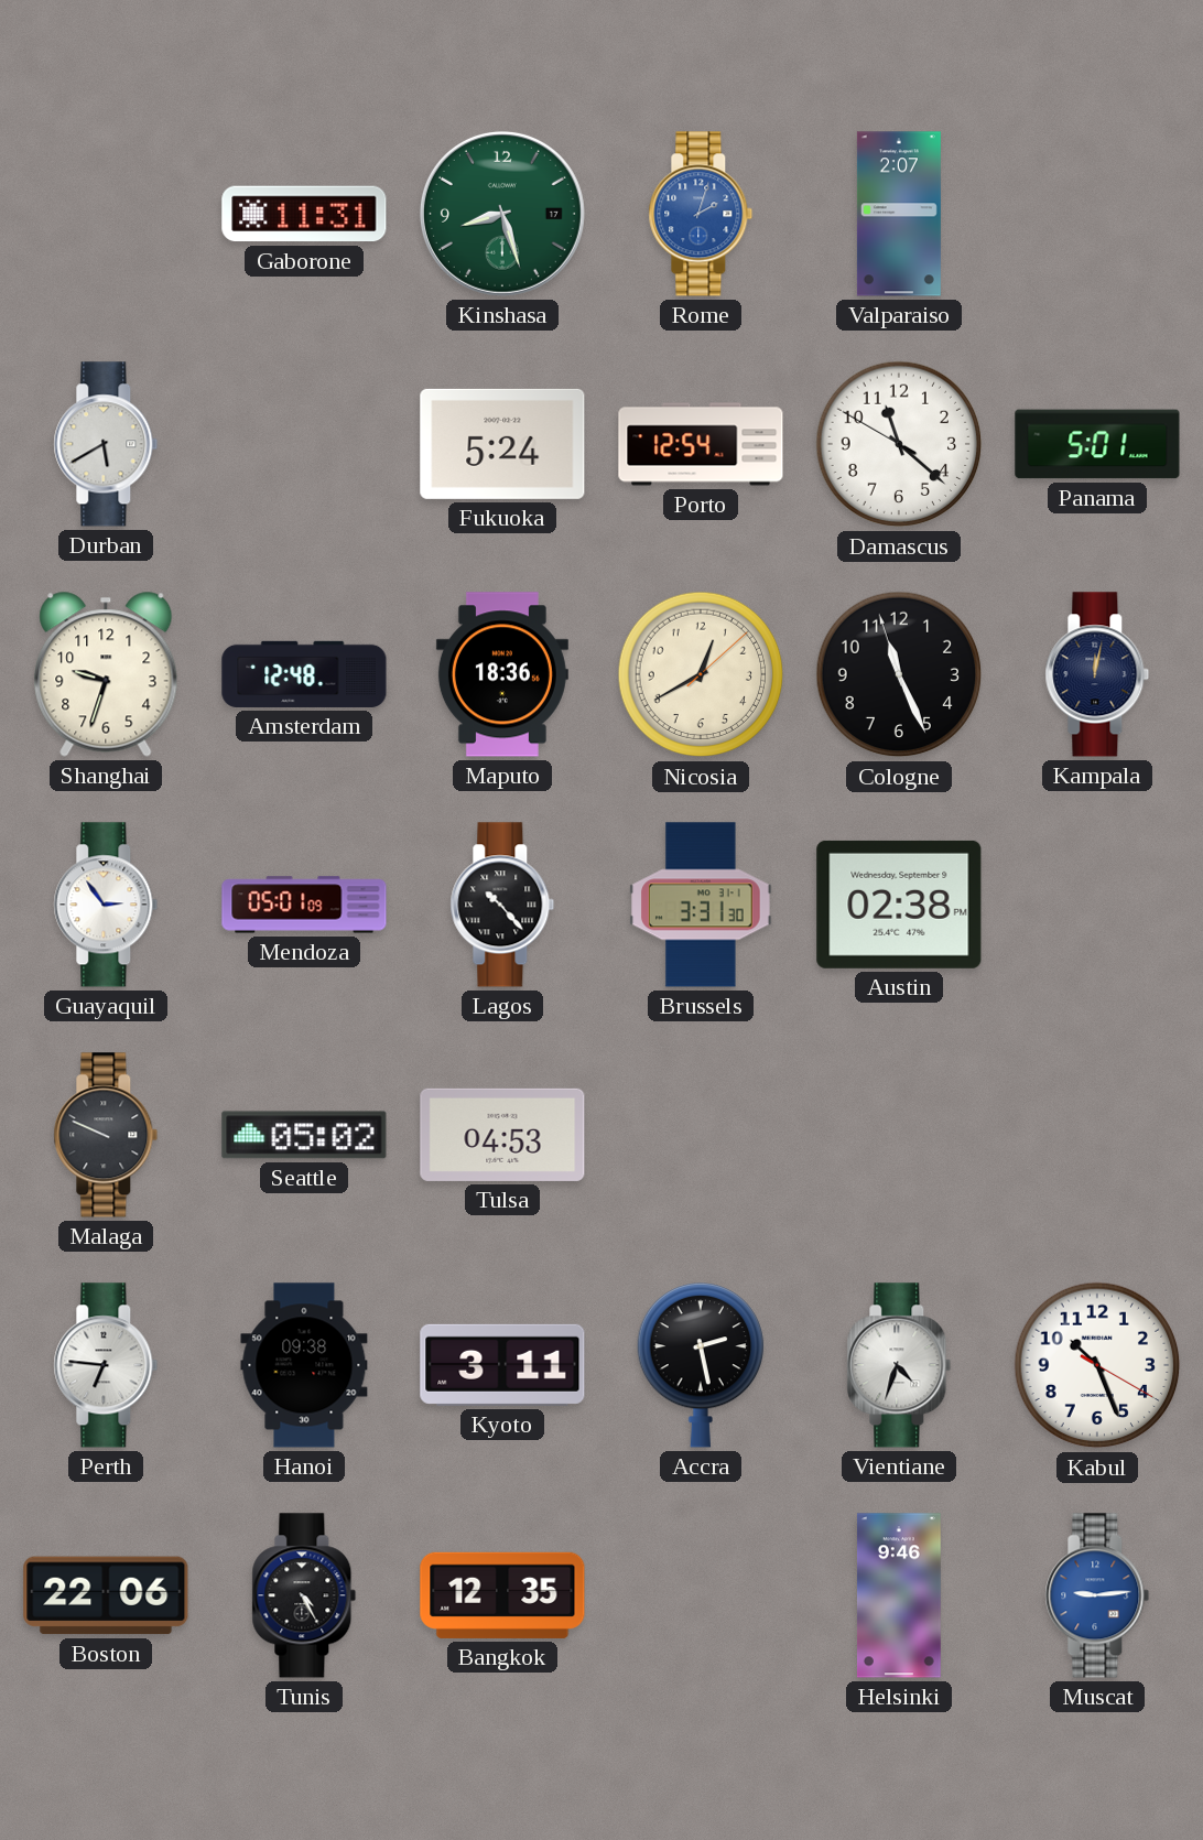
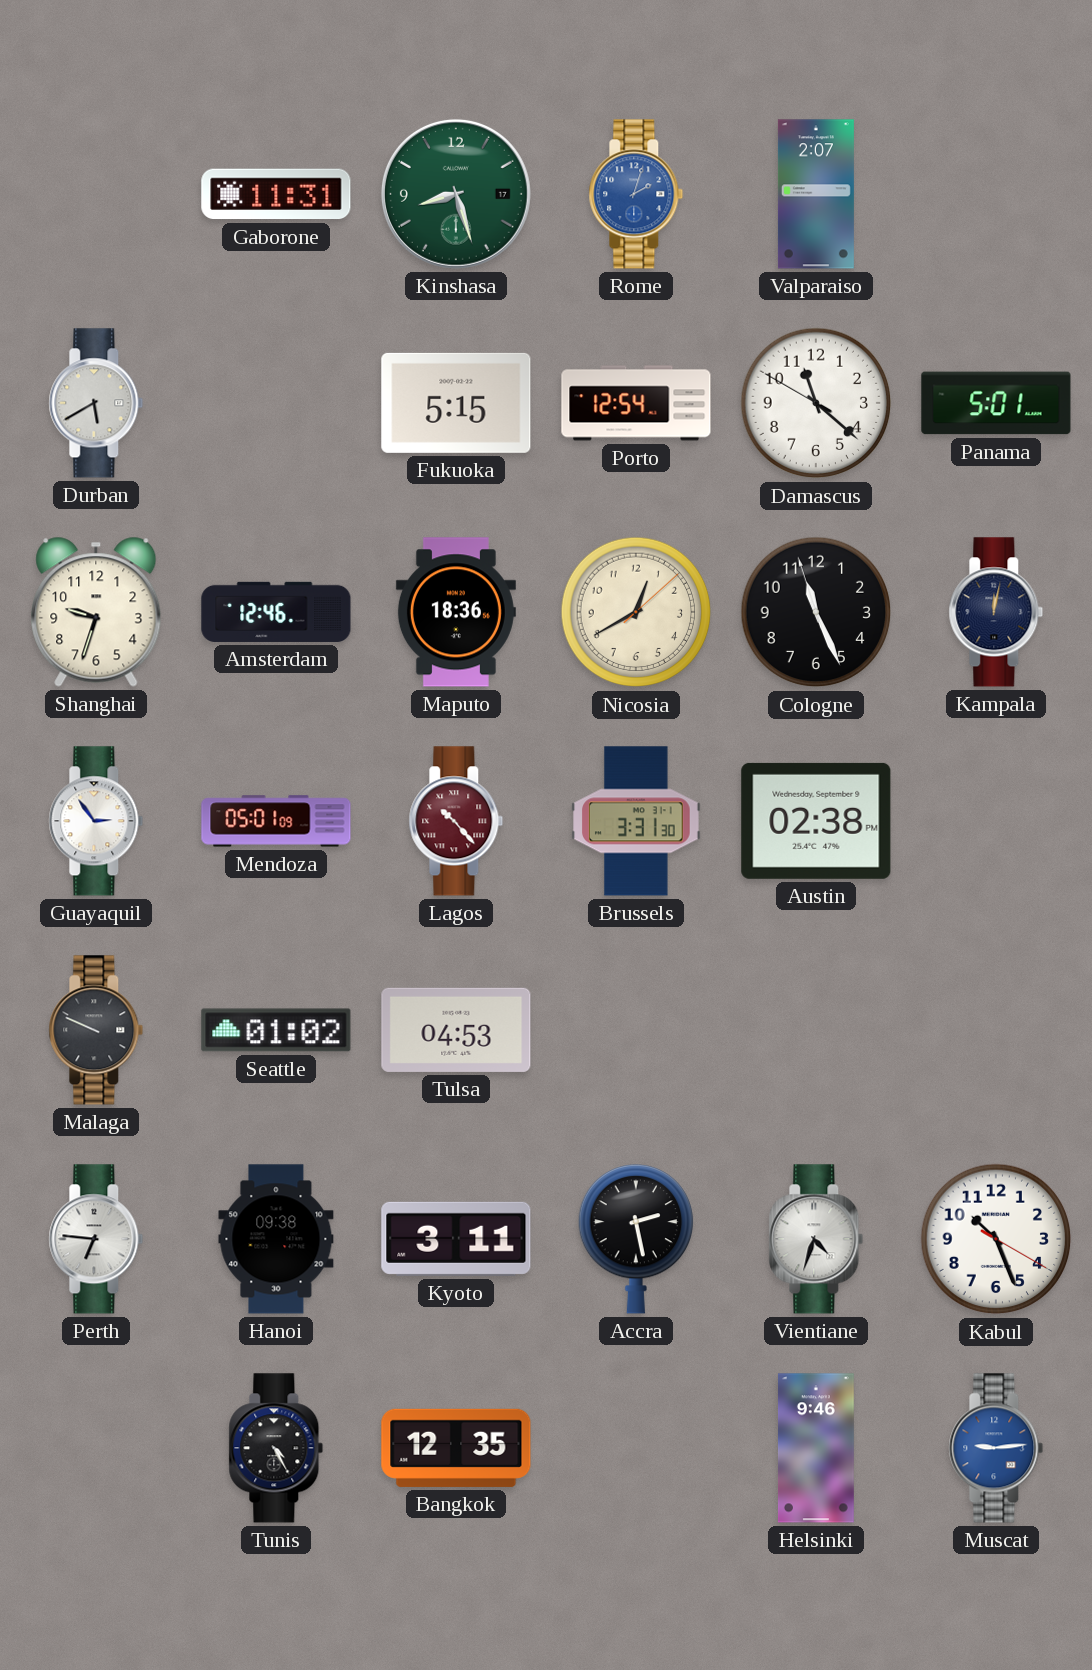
Fukuoka: 5:24 -> 5:15
Amsterdam: 12:48 -> 12:46
Lagos dial: black -> burgundy
Seattle: 05:02 -> 01:02
Boston: 22:06 -> none
